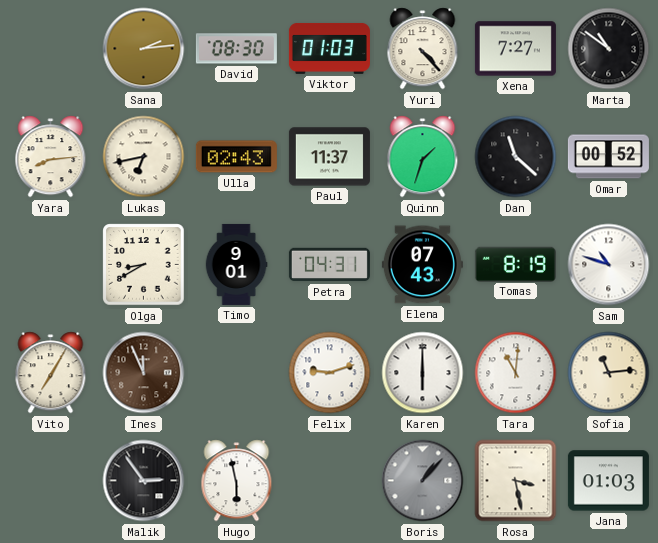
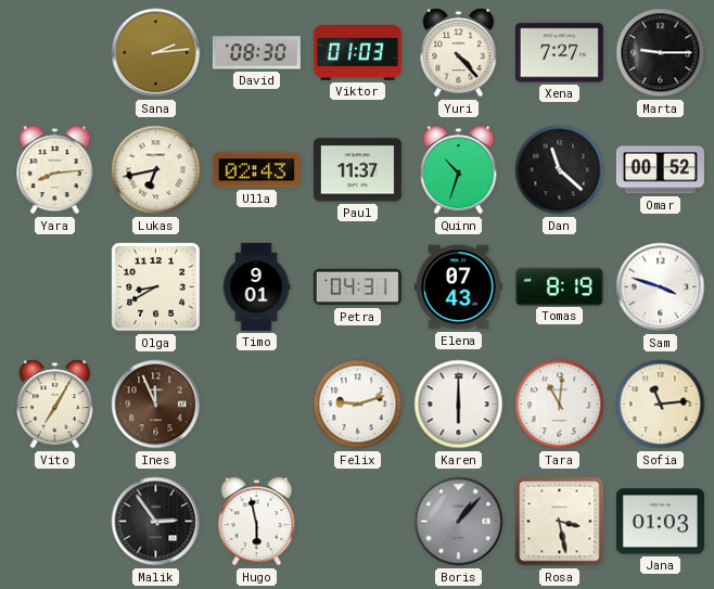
Marta: 10:51 -> 9:15
Quinn: 1:33 -> 10:33
Sam: 10:48 -> 3:48
